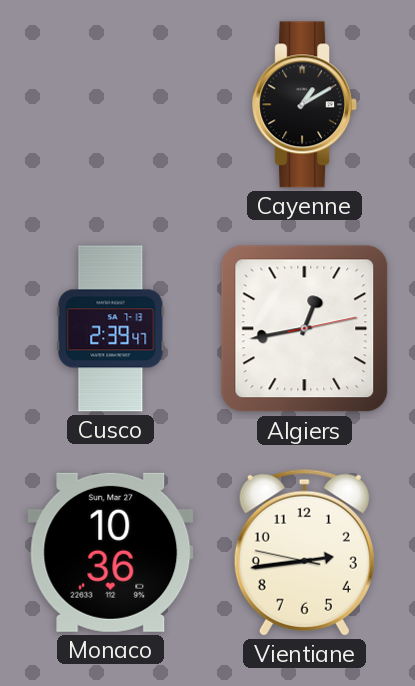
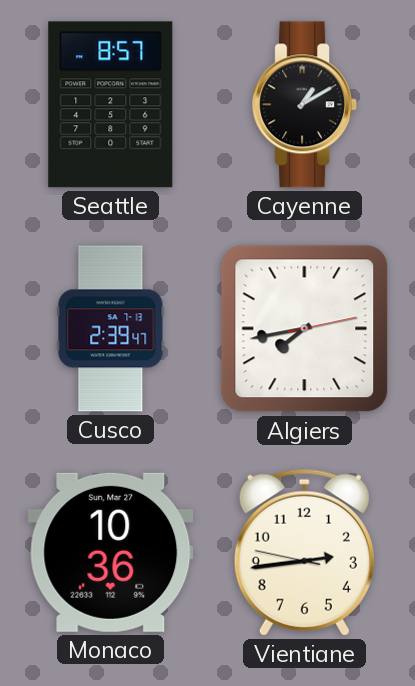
Seattle: none -> 8:57
Algiers: 12:43 -> 7:43
